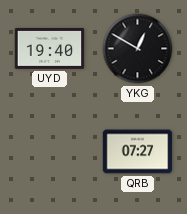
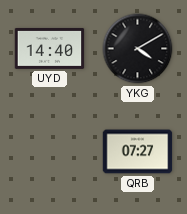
UYD: 19:40 -> 14:40
YKG: 12:50 -> 4:10
